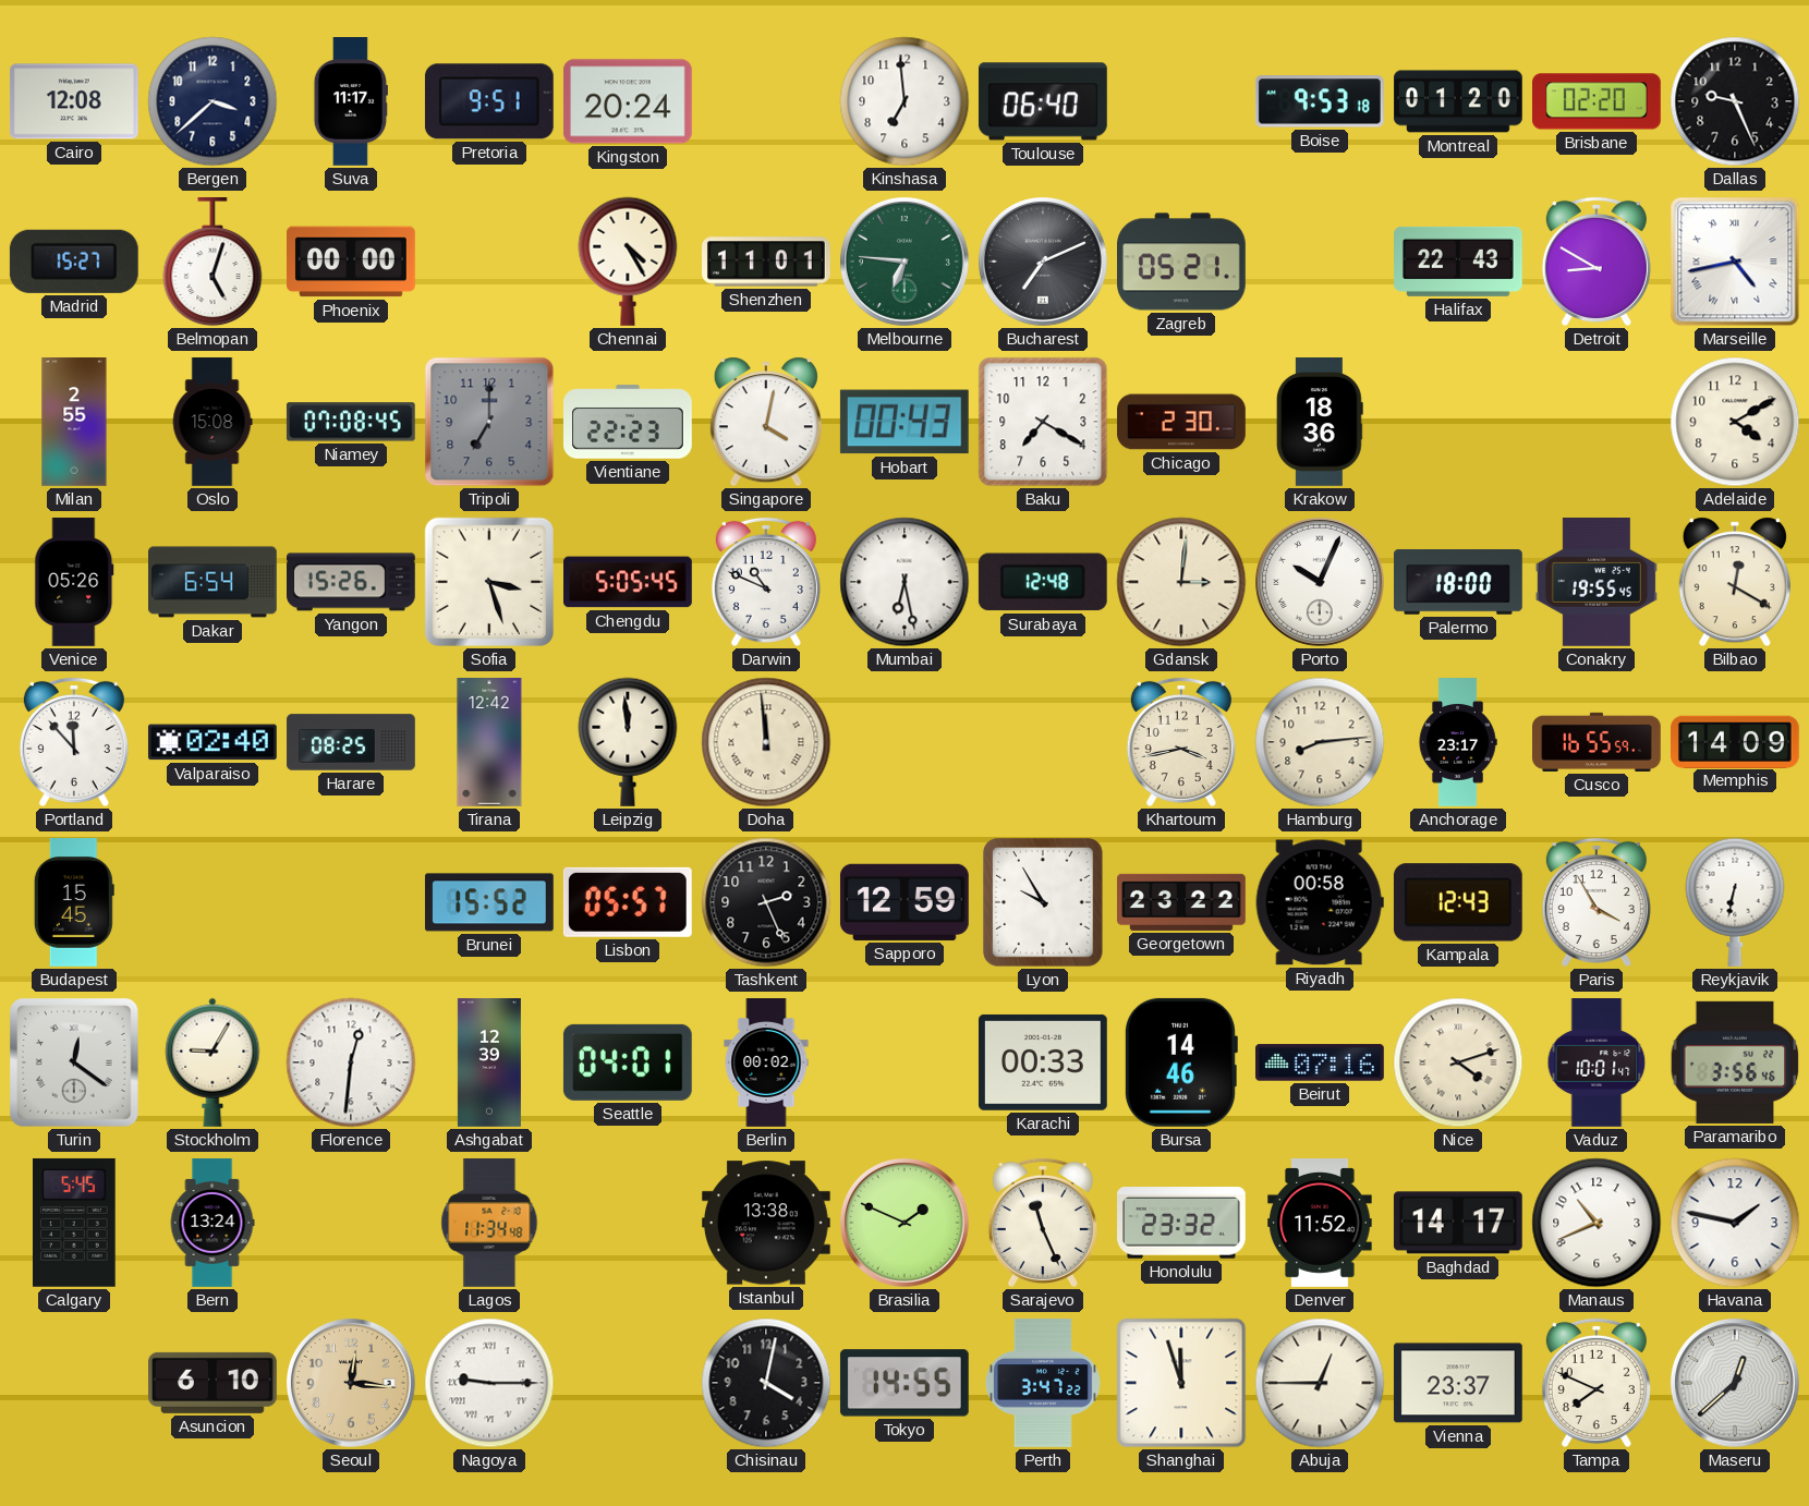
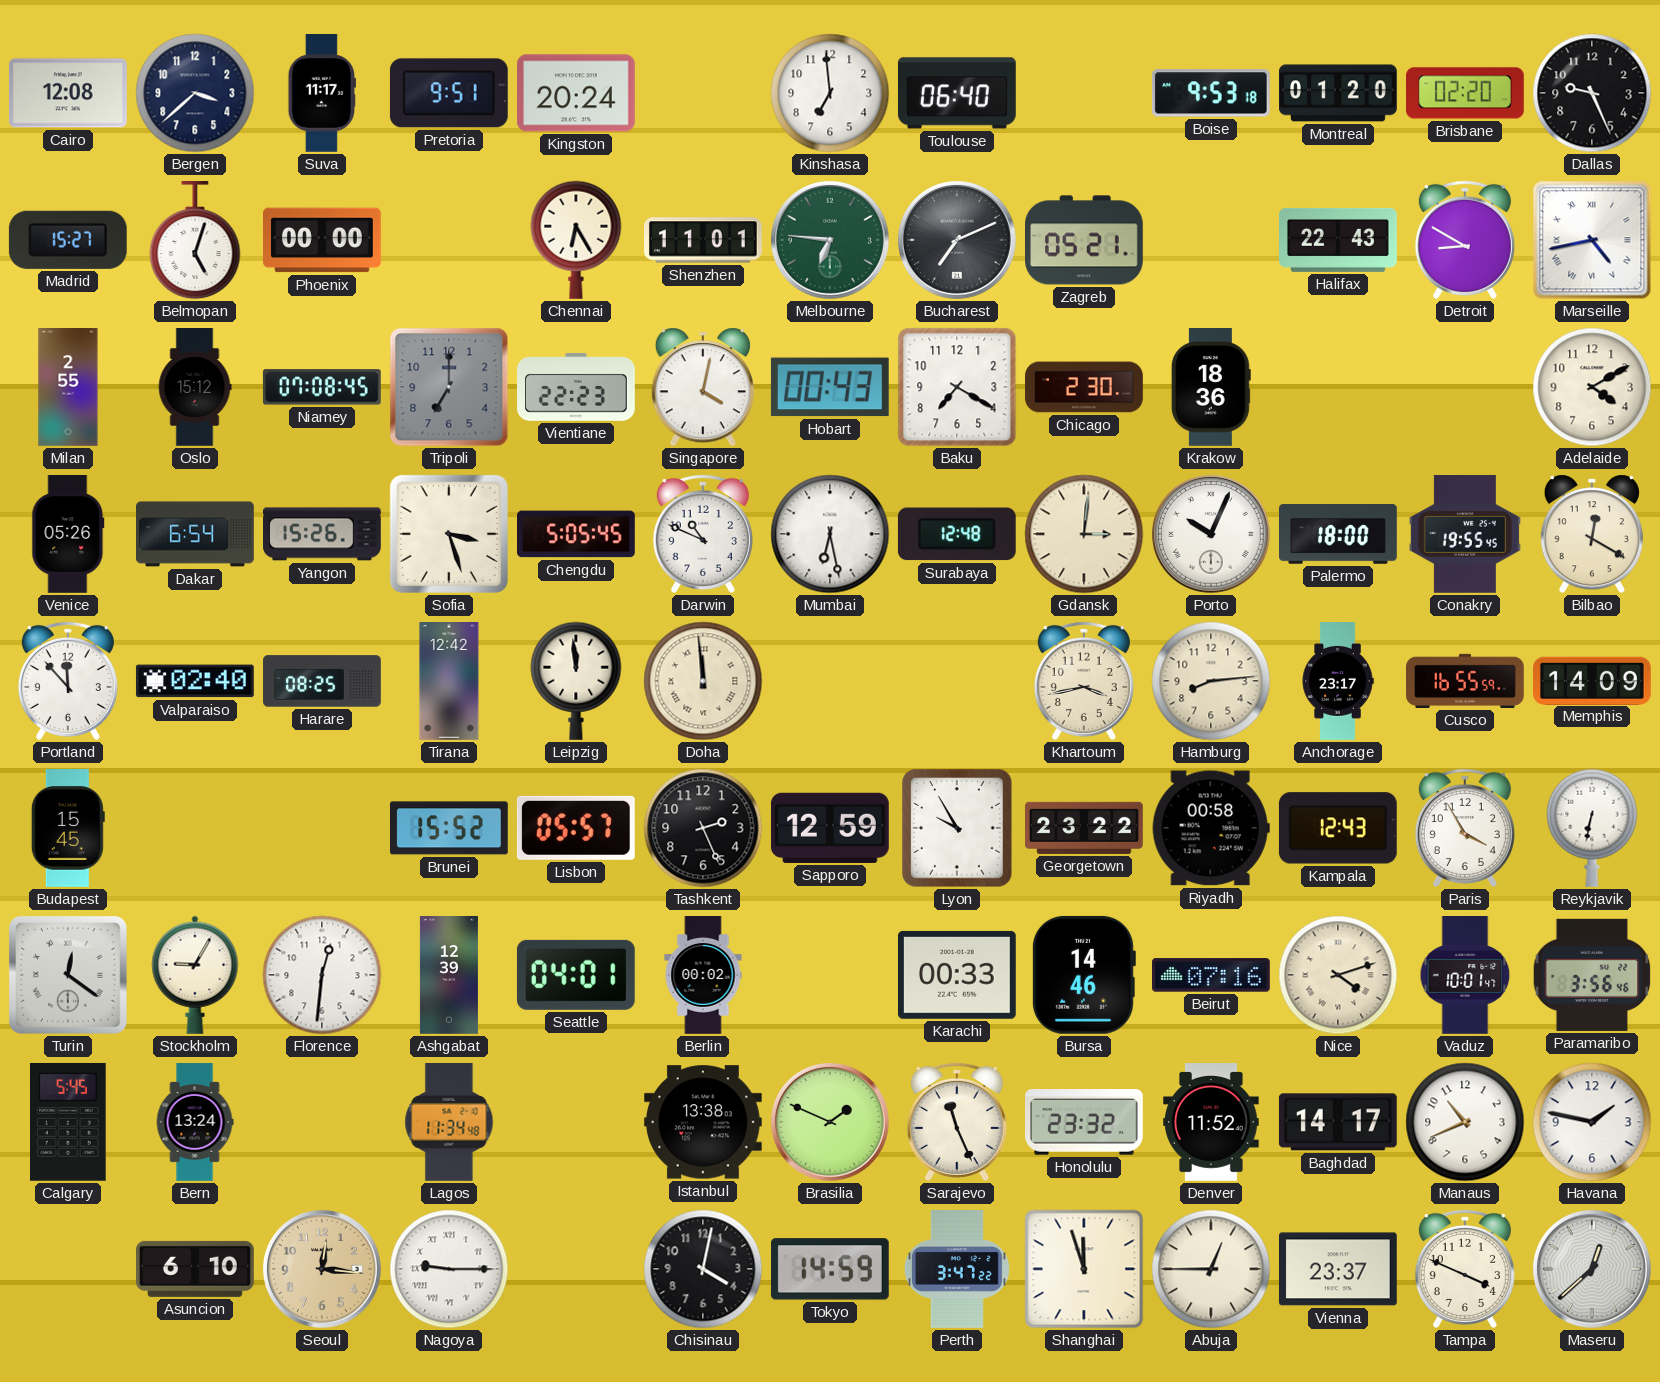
Chennai: 4:25 -> 6:25
Oslo: 15:08 -> 15:12
Tokyo: 14:55 -> 14:59
Tampa: 7:49 -> 3:49
